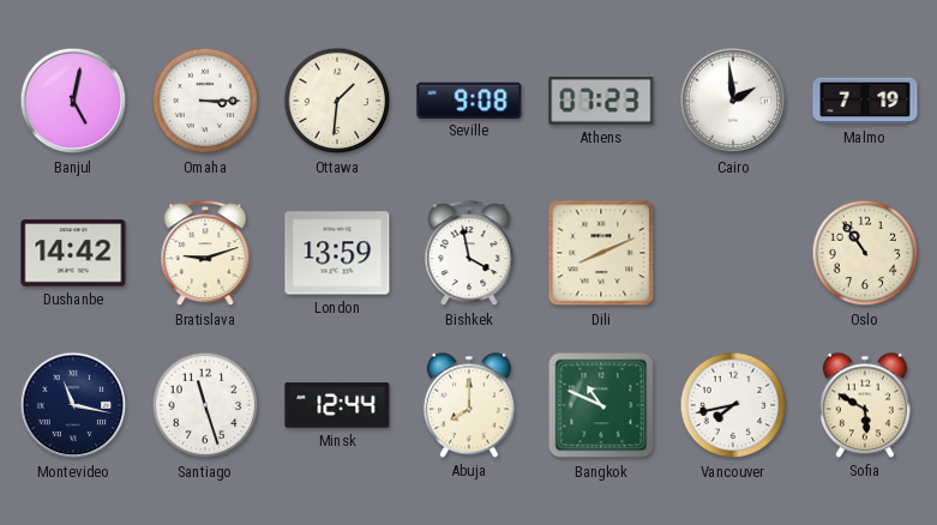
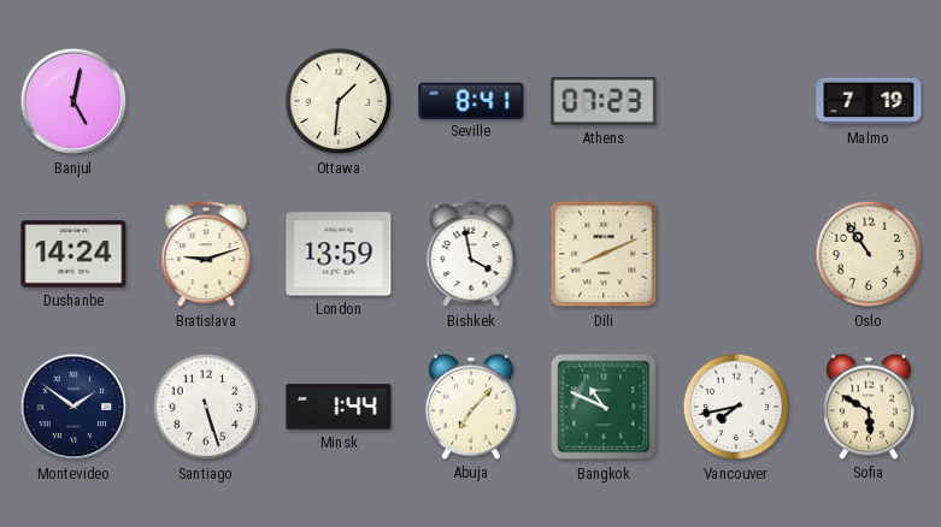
Omaha: 3:15 -> none
Seville: 9:08 -> 8:41
Cairo: 1:59 -> none
Dushanbe: 14:42 -> 14:24
Montevideo: 11:17 -> 1:51
Santiago: 11:27 -> 5:27
Minsk: 12:44 -> 1:44
Abuja: 8:00 -> 7:07
